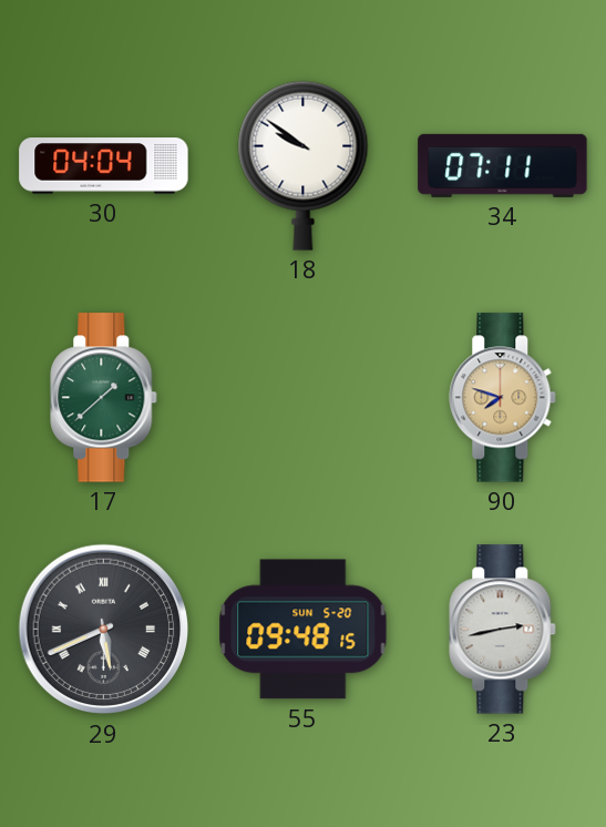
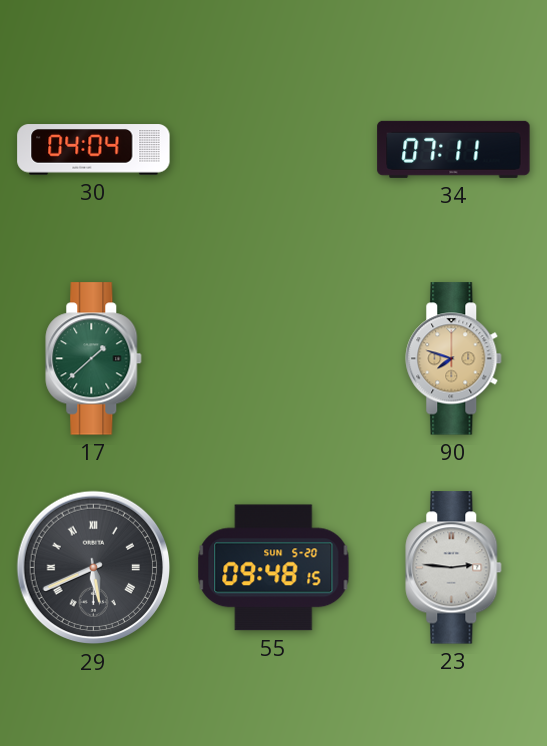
18: 9:51 -> none
23: 2:43 -> 2:46
